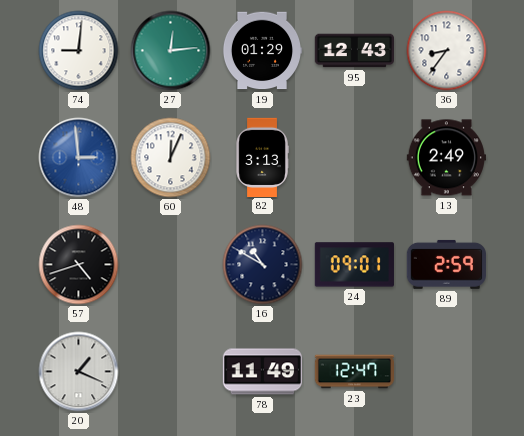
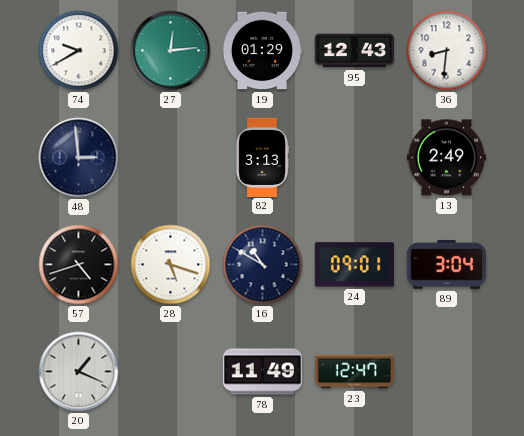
74: 9:01 -> 9:40
36: 8:36 -> 8:31
48 dial: blue -> navy
60: 12:04 -> none
28: none -> 5:18
89: 2:59 -> 3:04
